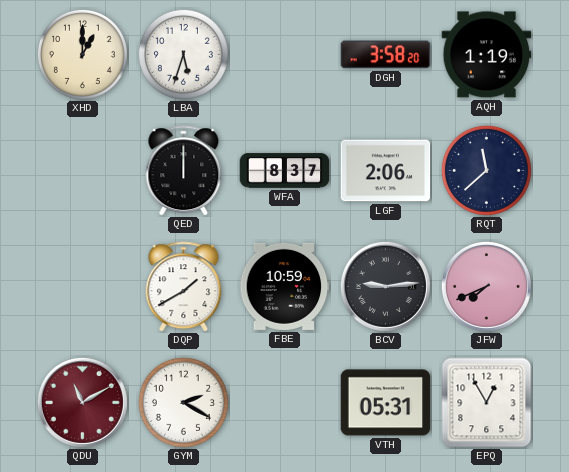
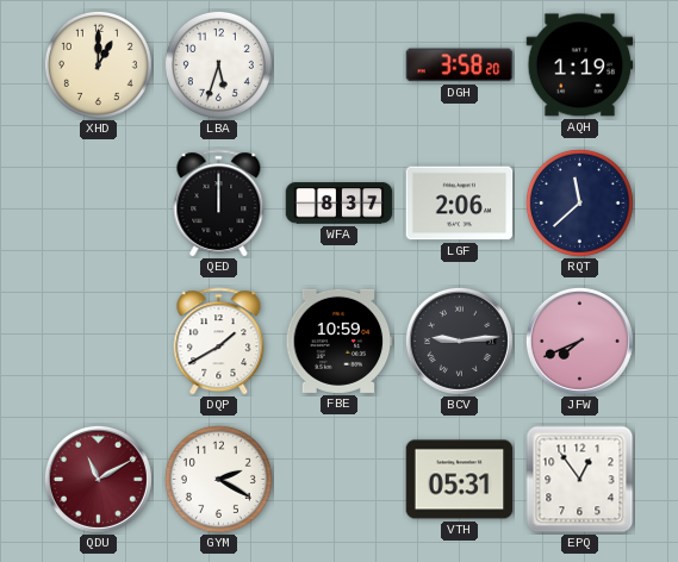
EPQ: 12:55 -> 12:54
